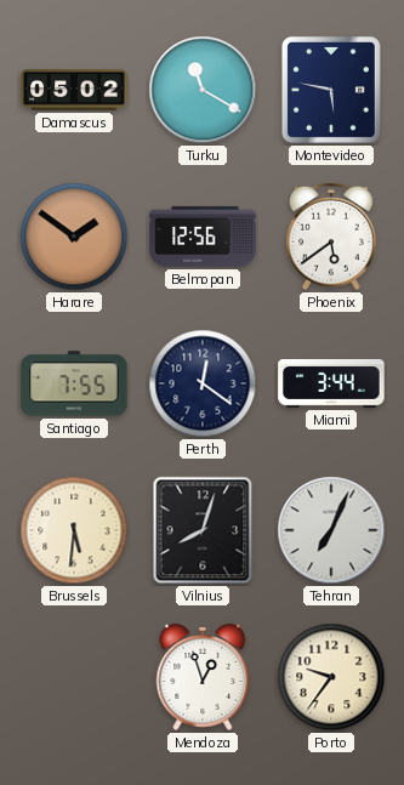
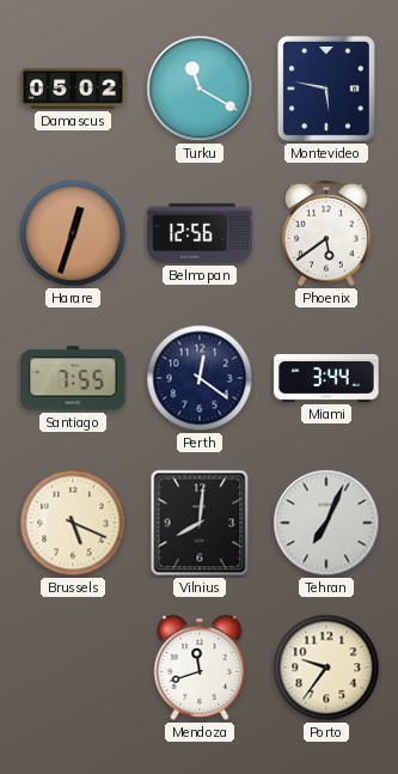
Harare: 1:51 -> 12:33
Brussels: 5:31 -> 5:19
Vilnius: 8:03 -> 8:01
Mendoza: 12:57 -> 11:42
